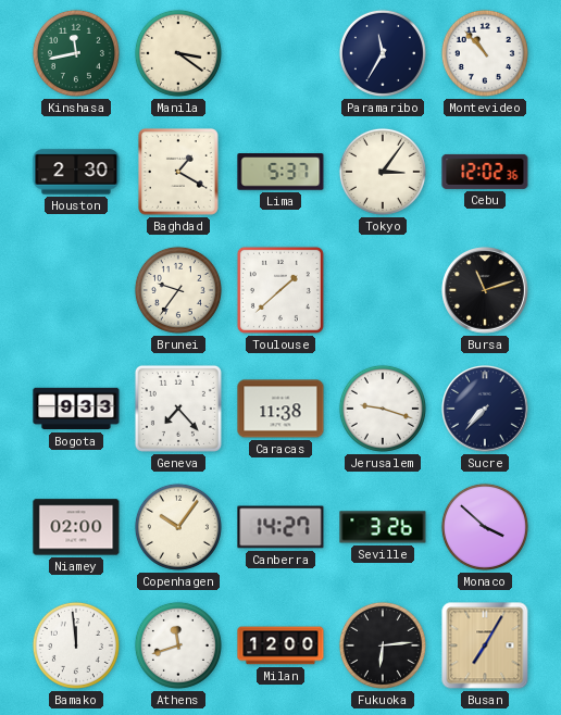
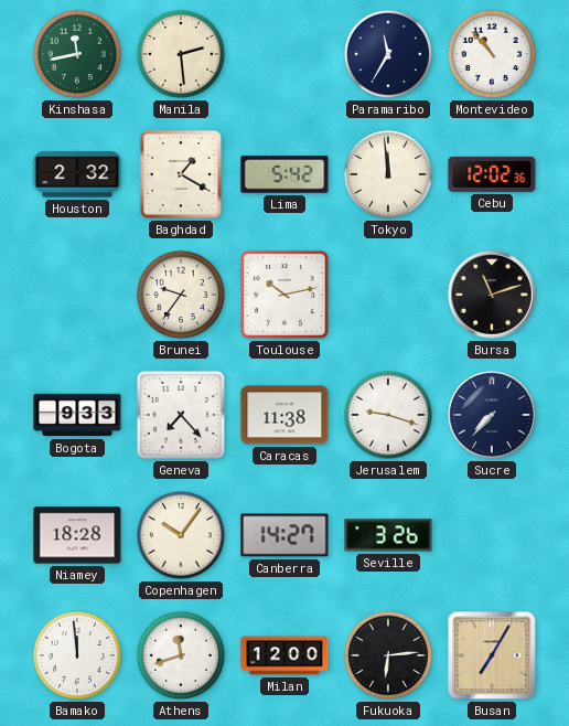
Manila: 3:21 -> 2:29
Houston: 2:30 -> 2:32
Lima: 5:37 -> 5:42
Tokyo: 3:06 -> 11:59
Toulouse: 1:38 -> 10:13
Niamey: 02:00 -> 18:28
Monaco: 3:52 -> none
